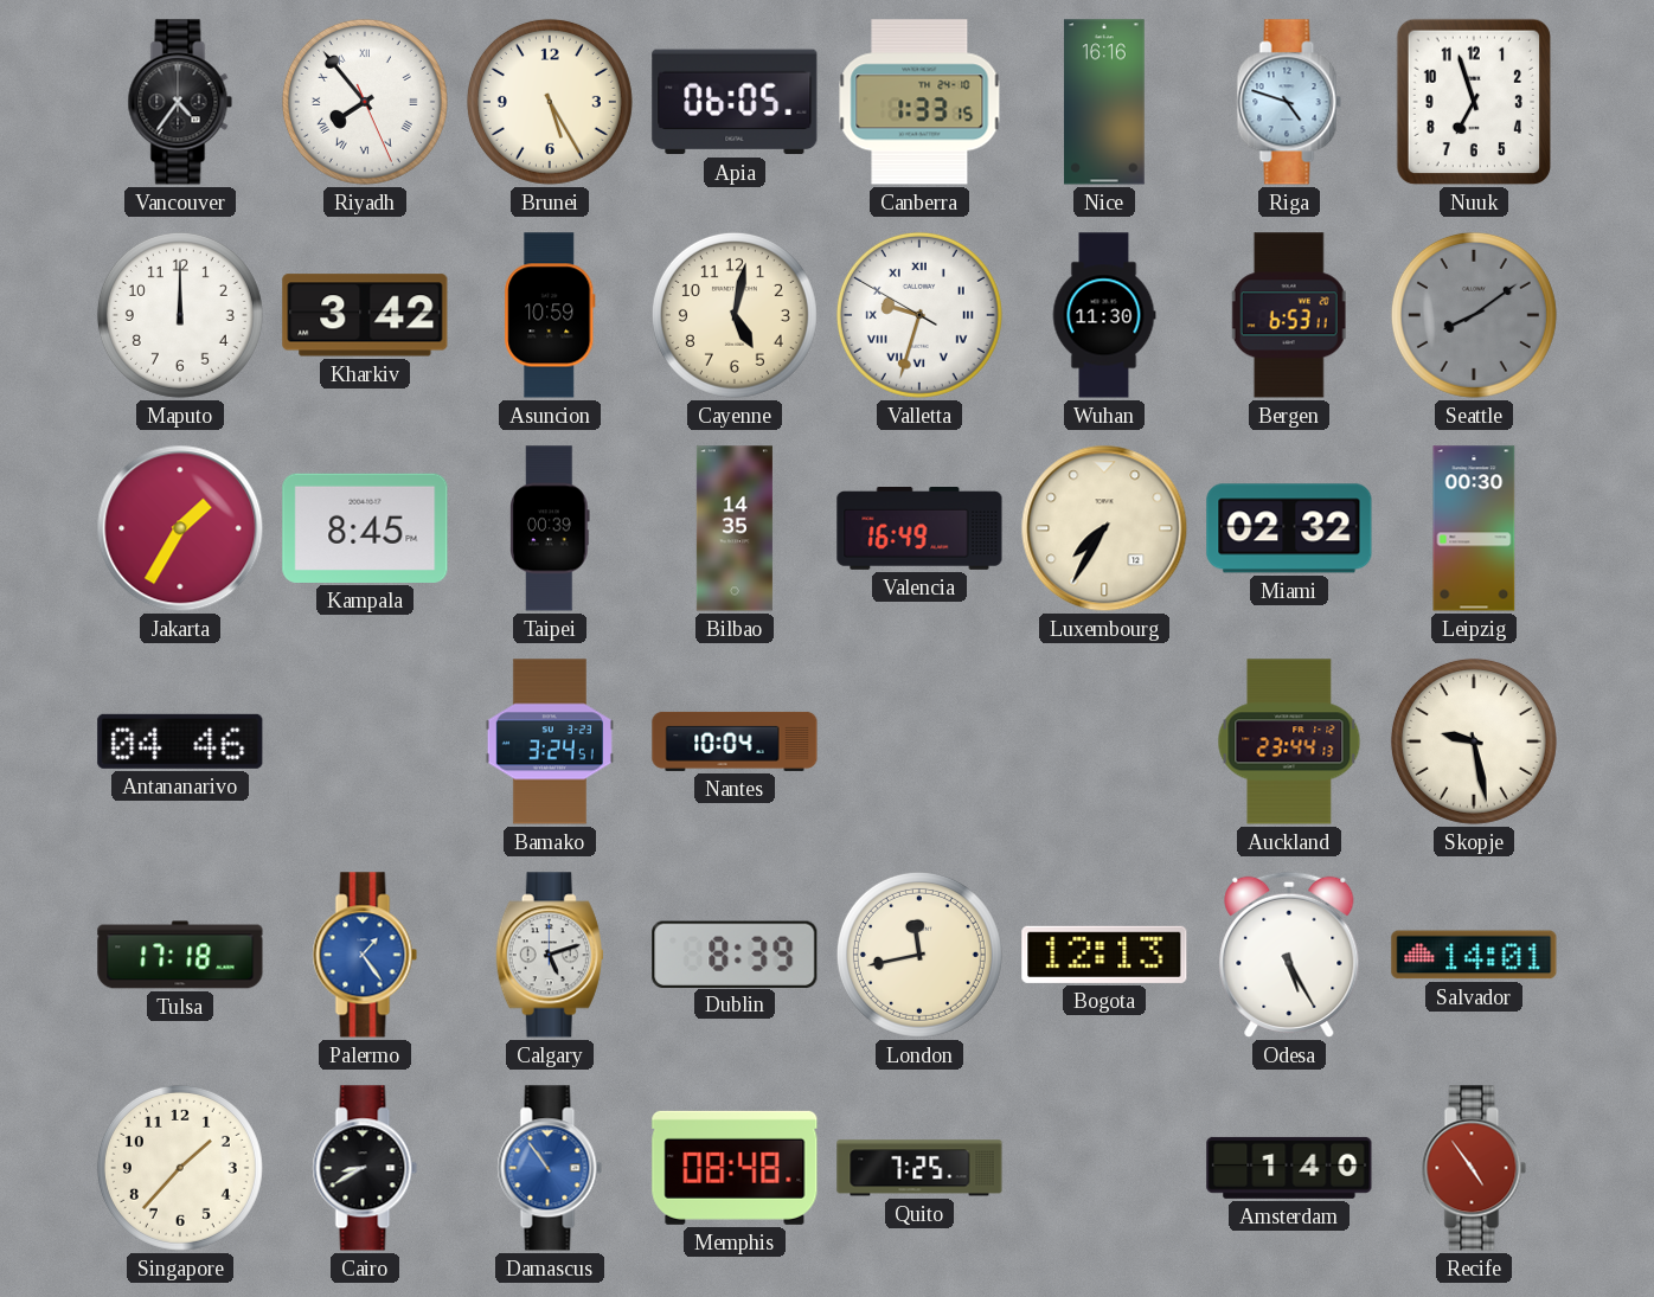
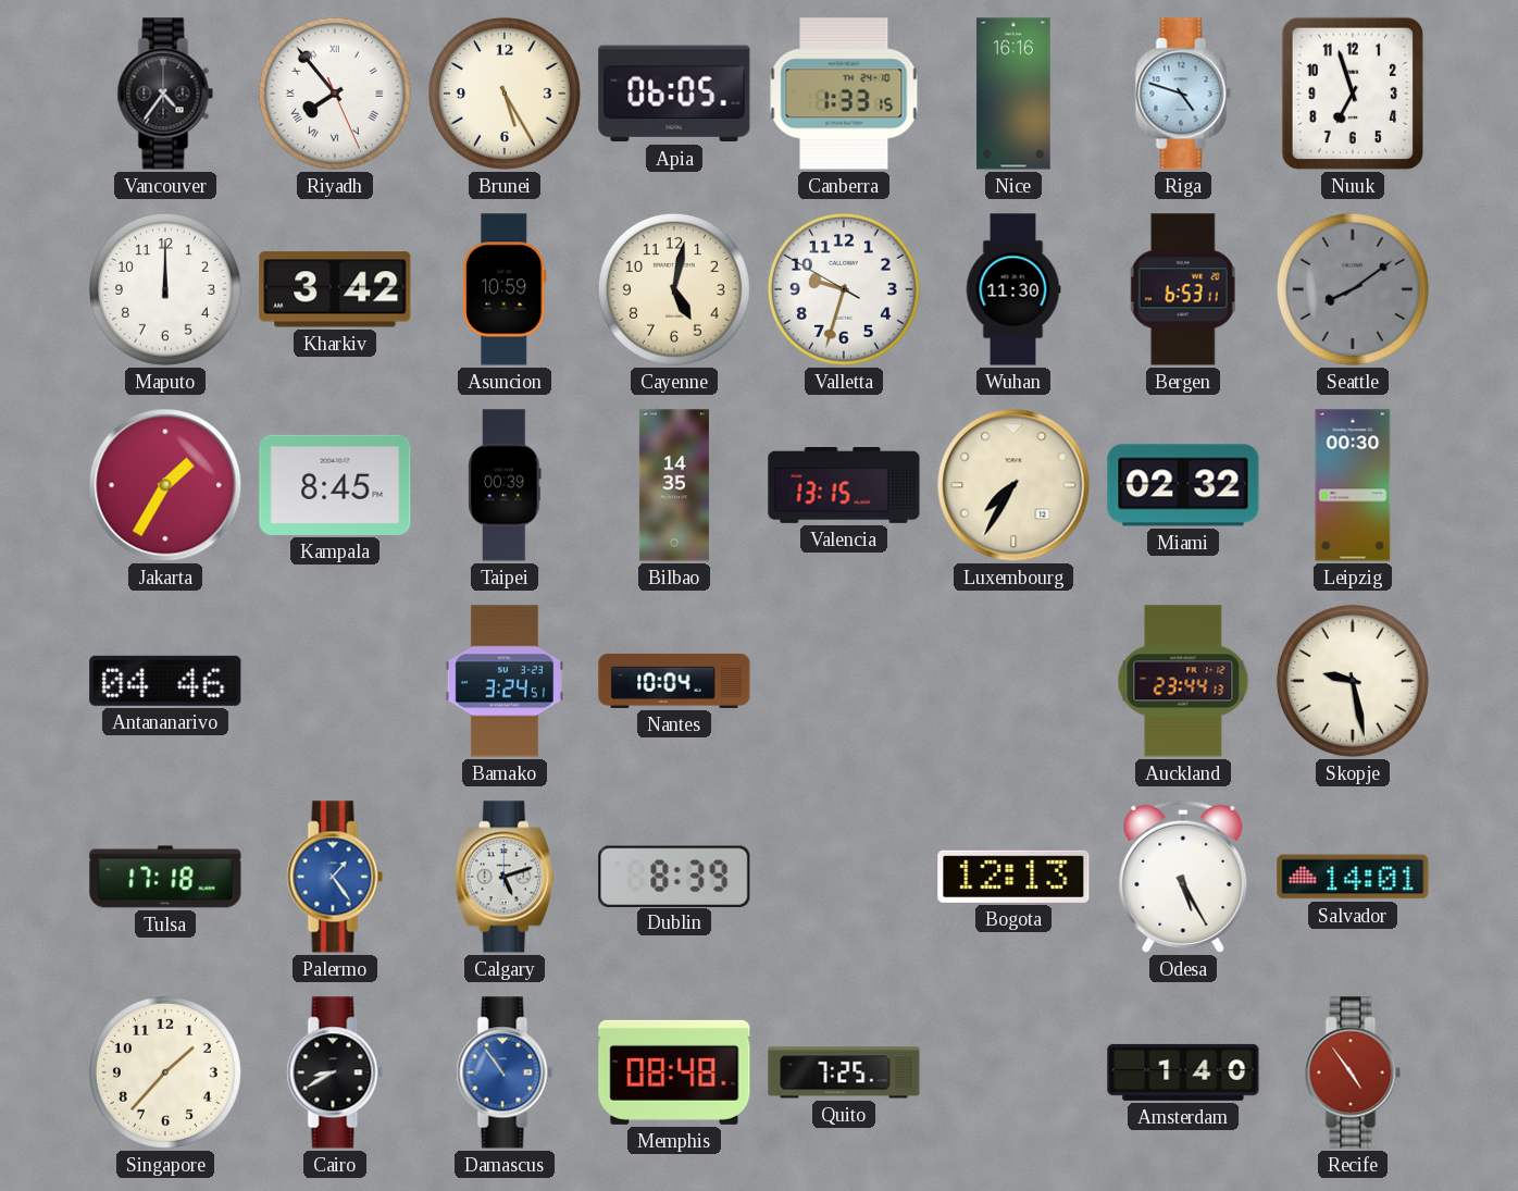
Valletta numerals: Roman -> Arabic
Valencia: 16:49 -> 13:15
London: 11:43 -> none
